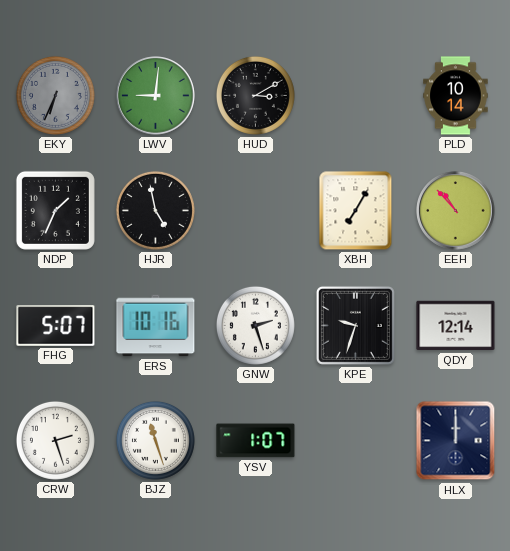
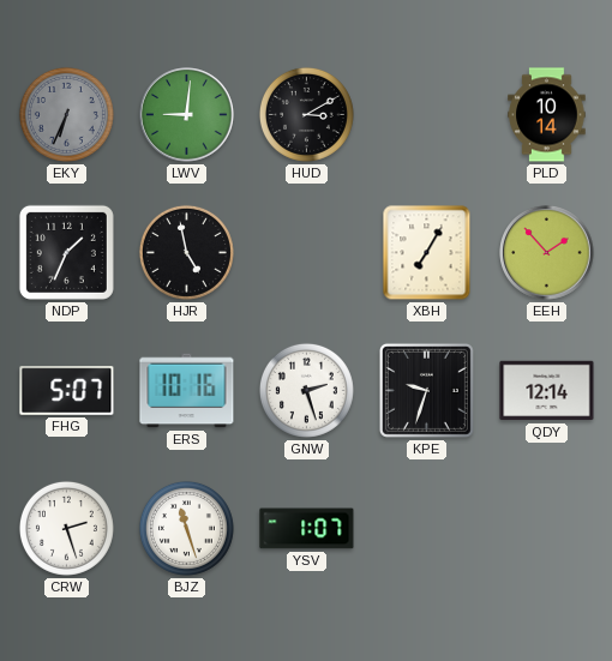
EEH: 10:53 -> 1:53
HLX: 12:00 -> none
